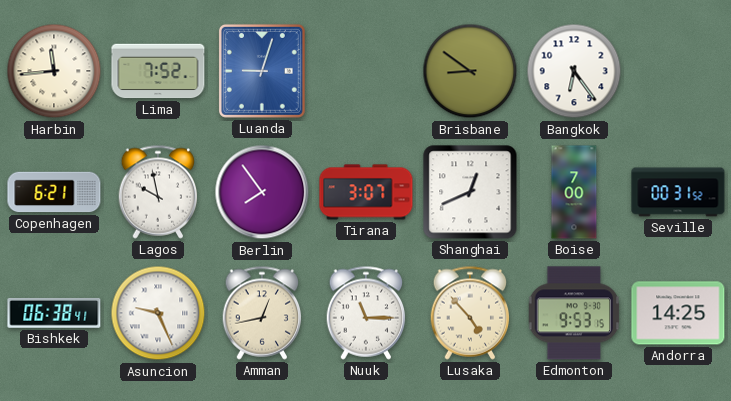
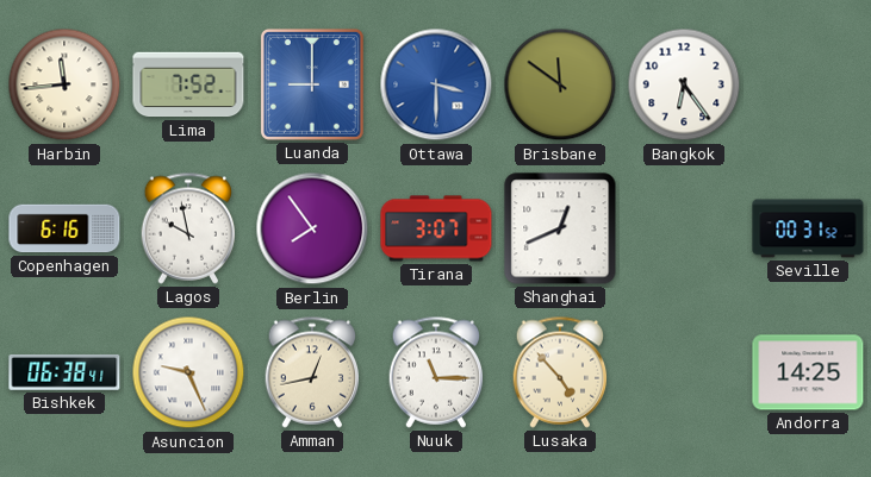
Luanda: 9:03 -> 9:00
Ottawa: none -> 3:30
Brisbane: 8:51 -> 11:51
Copenhagen: 6:21 -> 6:16
Boise: 7:00 -> none
Edmonton: 9:53 -> none
